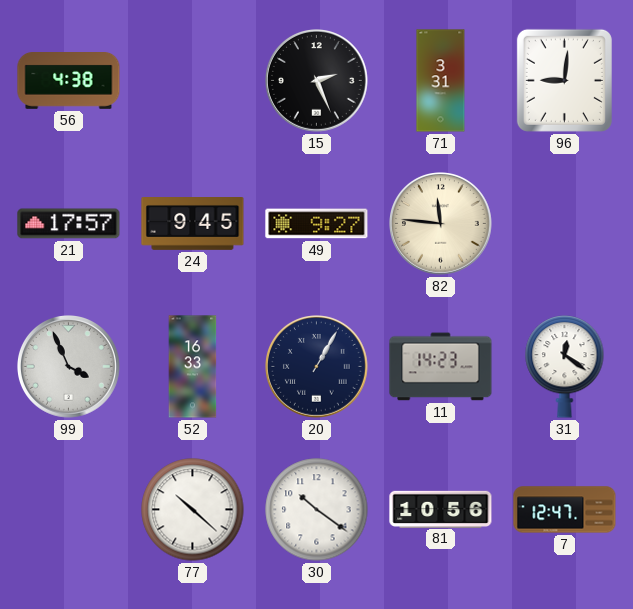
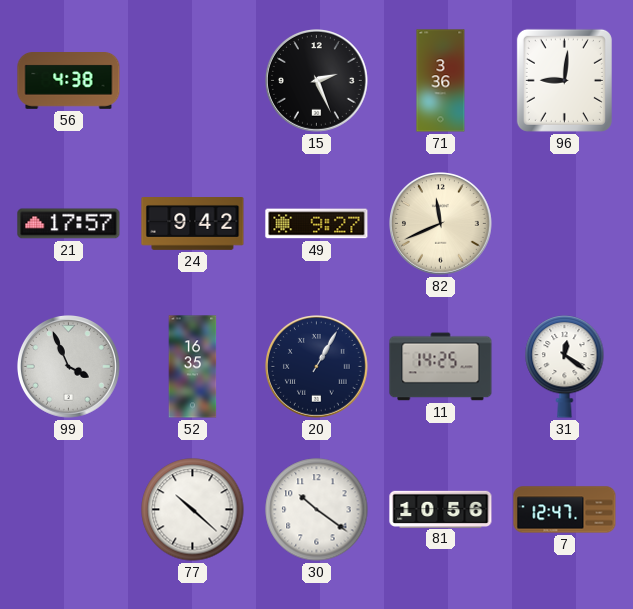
71: 3:31 -> 3:36
24: 9:45 -> 9:42
82: 11:46 -> 11:41
52: 16:33 -> 16:35
11: 14:23 -> 14:25
